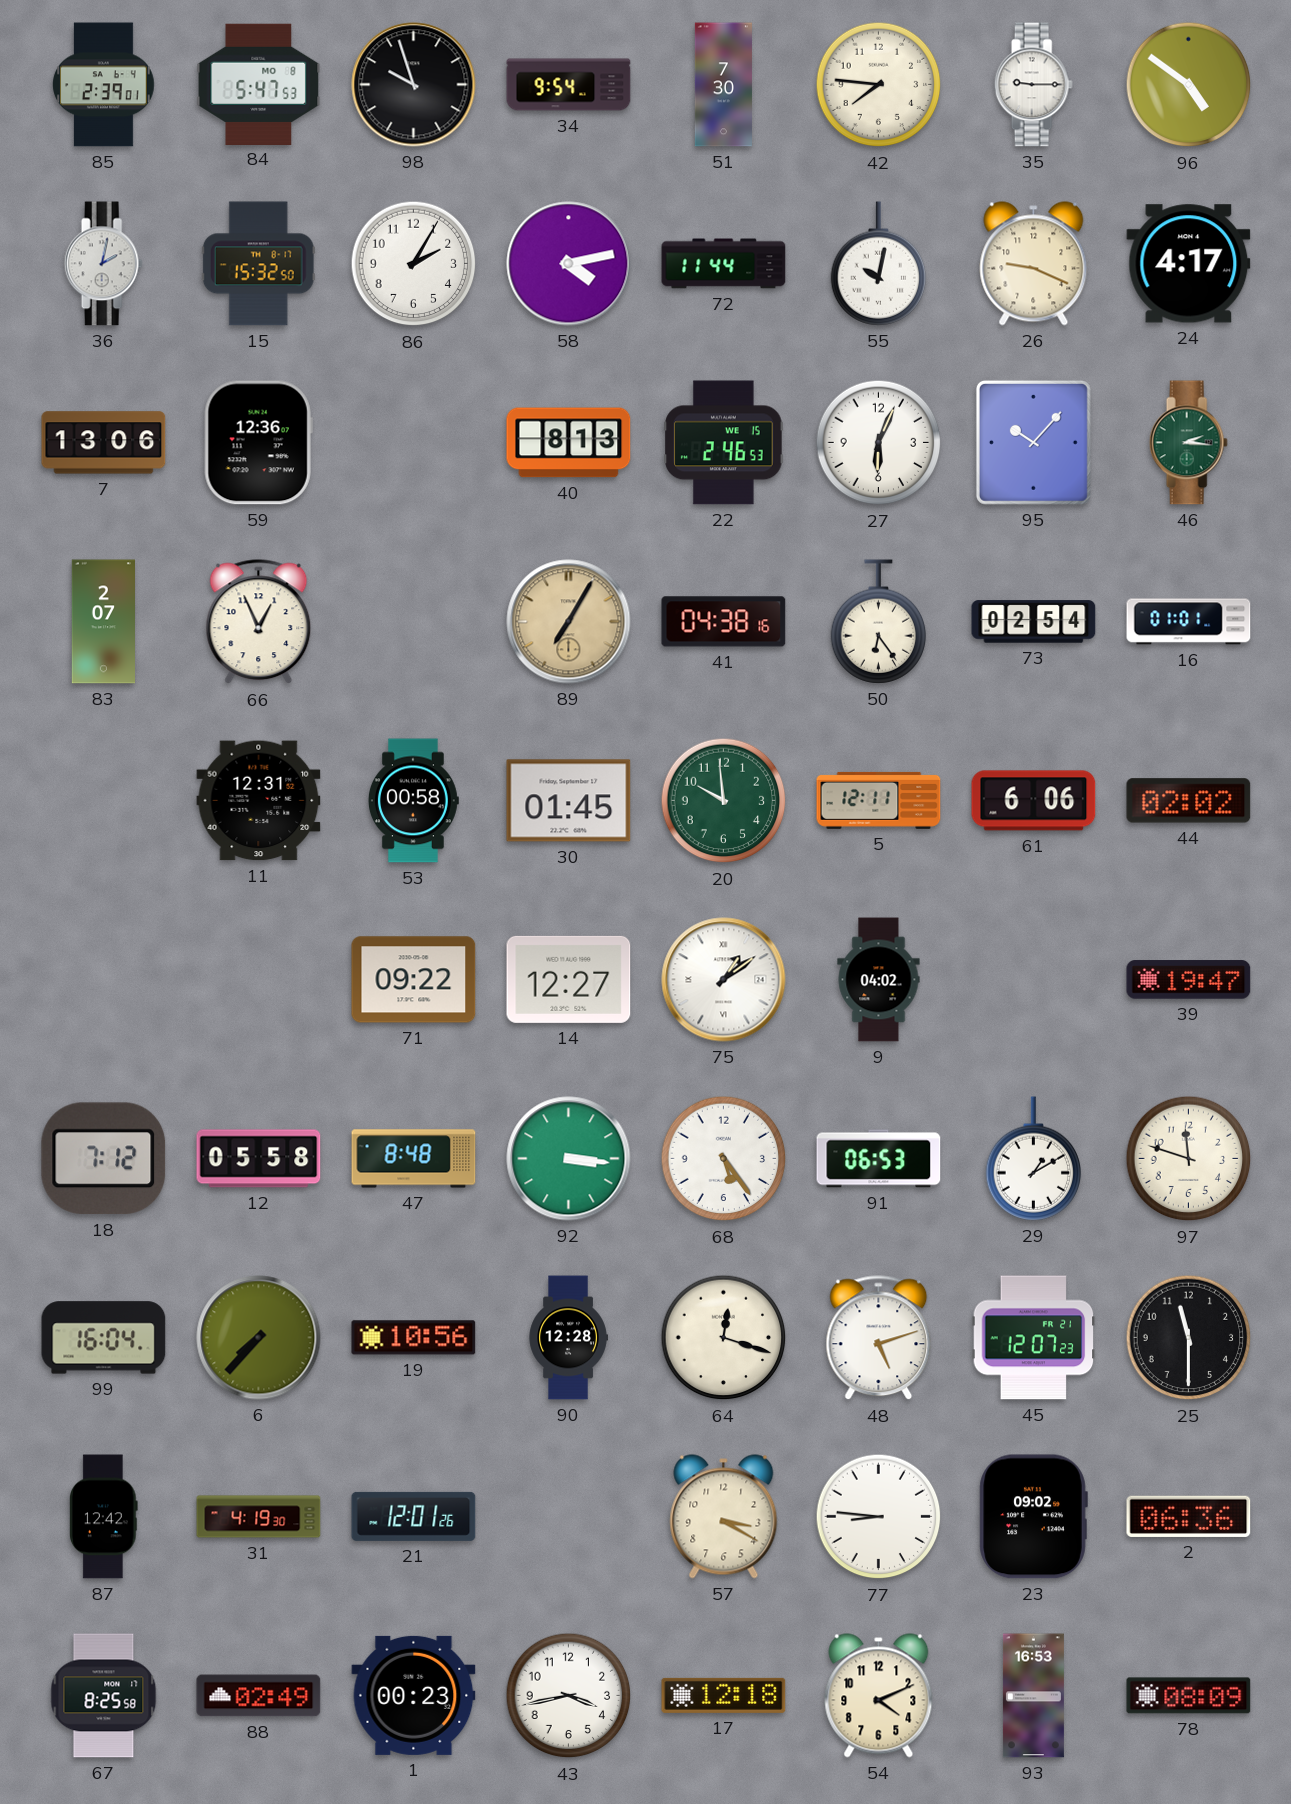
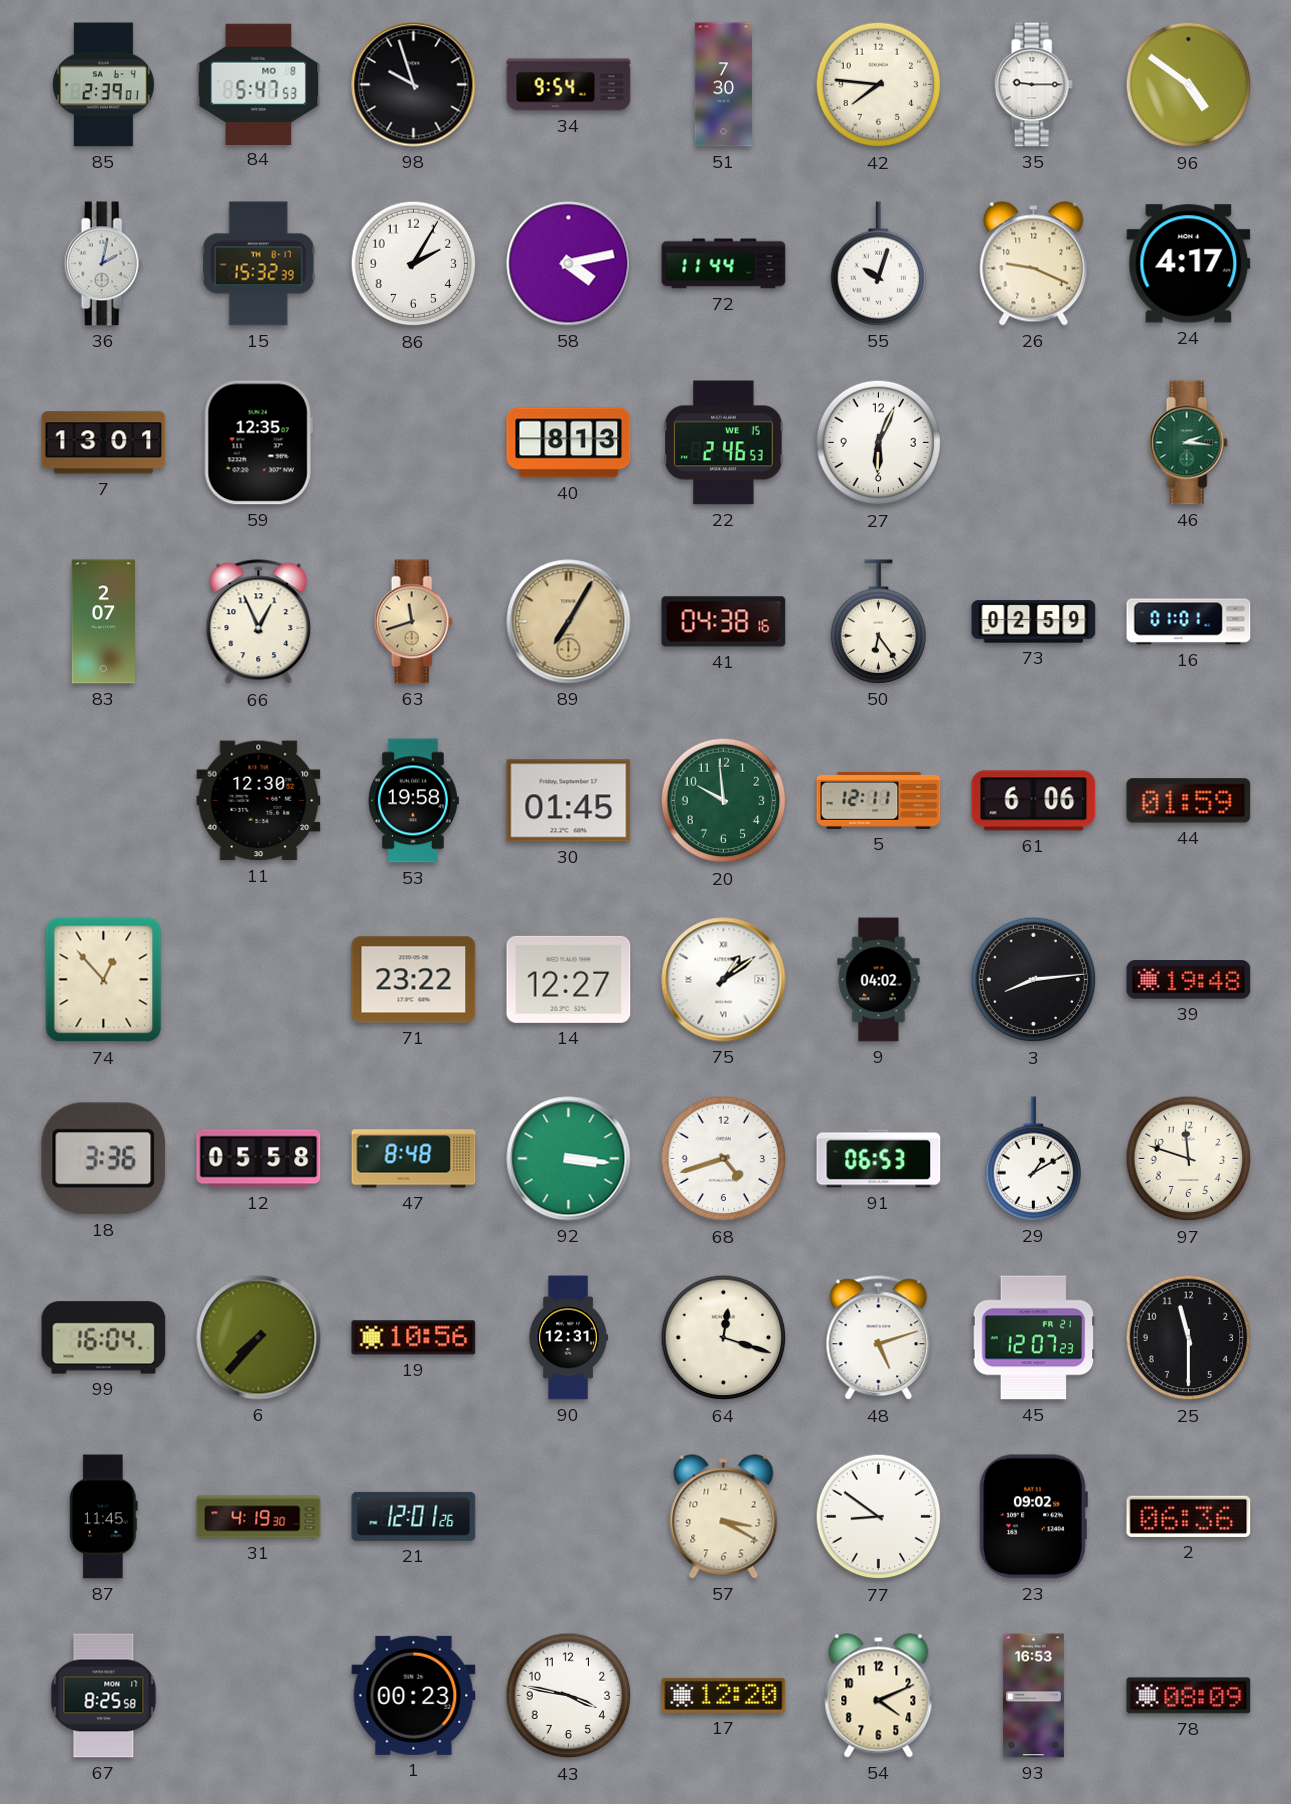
15: 15:32:50 -> 15:32:39
55: 10:02 -> 10:03
7: 13:06 -> 13:01
59: 12:36 -> 12:35
95: 10:07 -> none
63: none -> 11:42
73: 02:54 -> 02:59
11: 12:31 -> 12:30
53: 00:58 -> 19:58
44: 02:02 -> 01:59
74: none -> 12:53
71: 09:22 -> 23:22
3: none -> 8:14
39: 19:47 -> 19:48
18: 7:12 -> 3:36
68: 5:24 -> 4:42
90: 12:28 -> 12:31
87: 12:42 -> 11:45
77: 8:46 -> 8:51
88: 02:49 -> none
43: 3:43 -> 3:47
17: 12:18 -> 12:20
